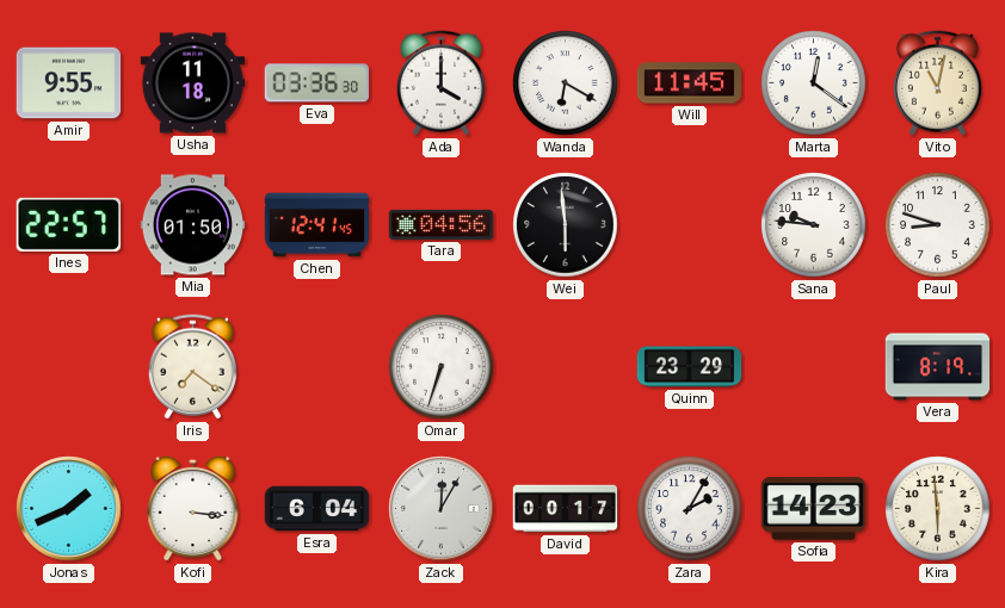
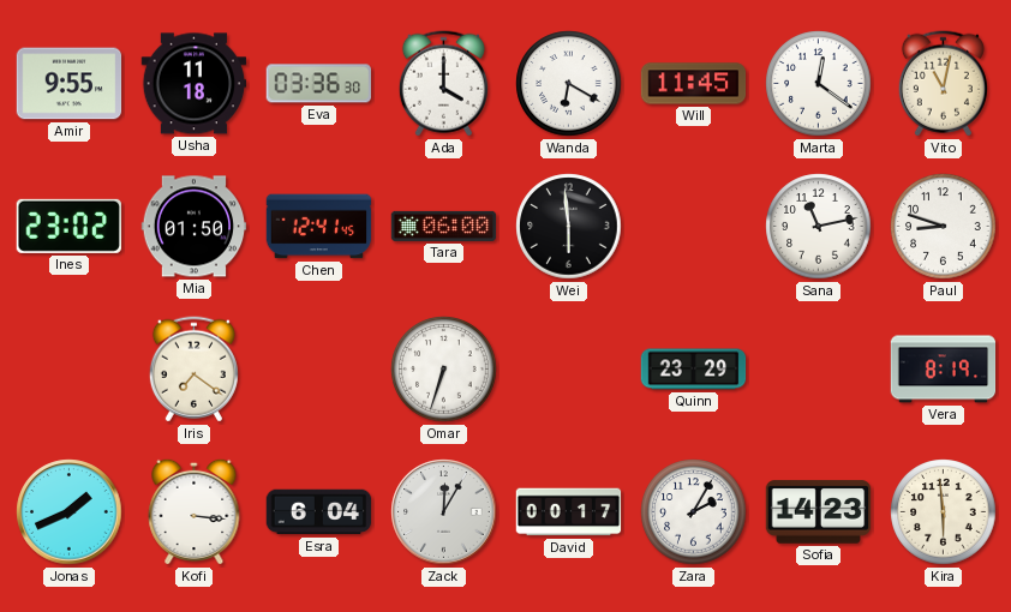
Ines: 22:57 -> 23:02
Tara: 04:56 -> 06:00
Sana: 9:46 -> 11:13
